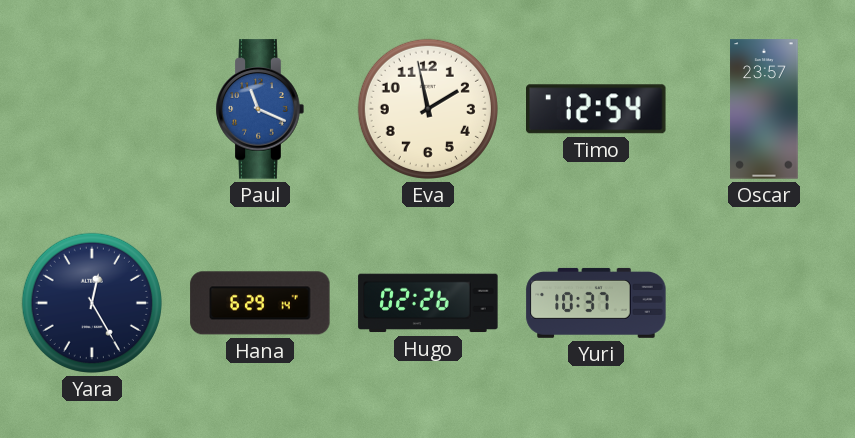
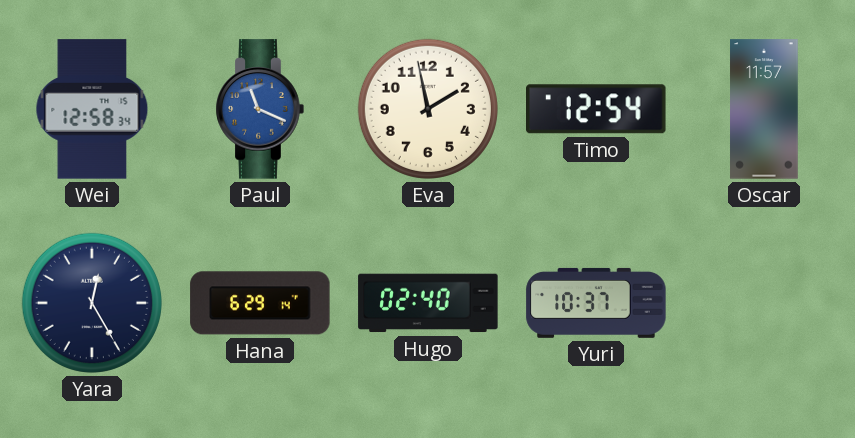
Wei: none -> 12:58
Oscar: 23:57 -> 11:57
Hugo: 02:26 -> 02:40
